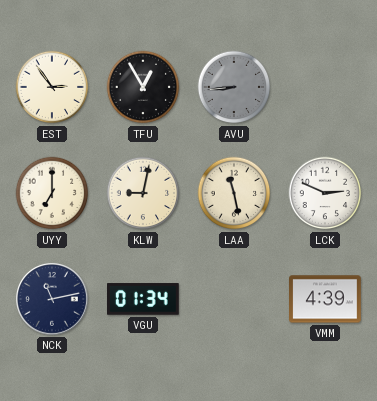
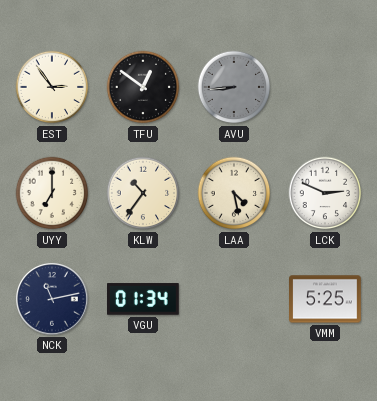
TFU: 12:55 -> 12:51
KLW: 9:02 -> 10:36
LAA: 11:28 -> 4:28
VMM: 4:39 -> 5:25
